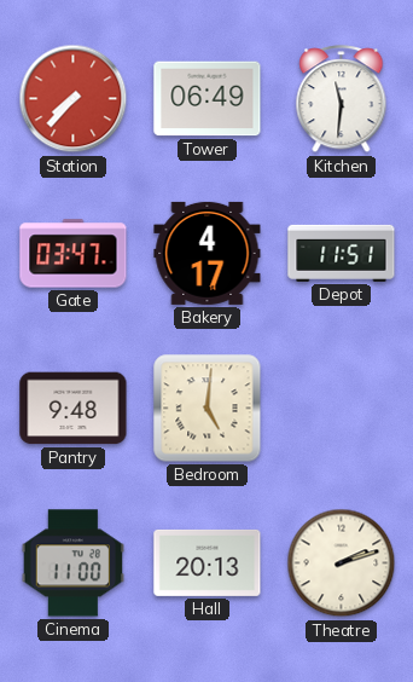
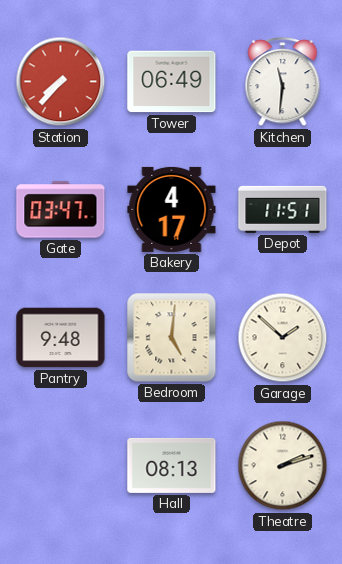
Garage: none -> 1:52
Cinema: 11:00 -> none
Hall: 20:13 -> 08:13
